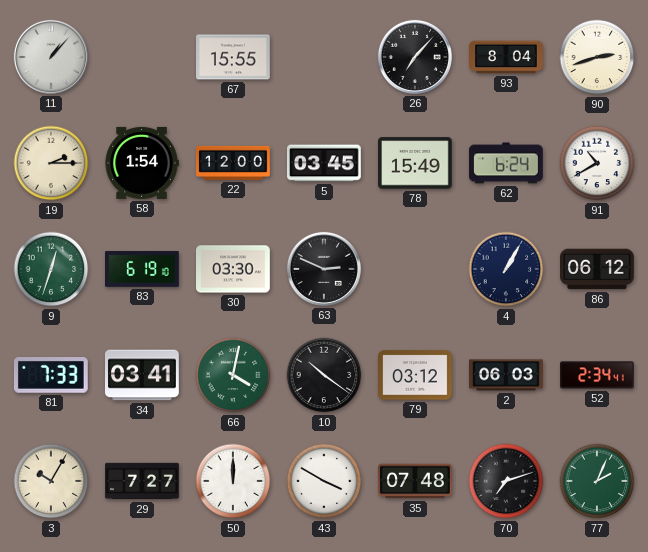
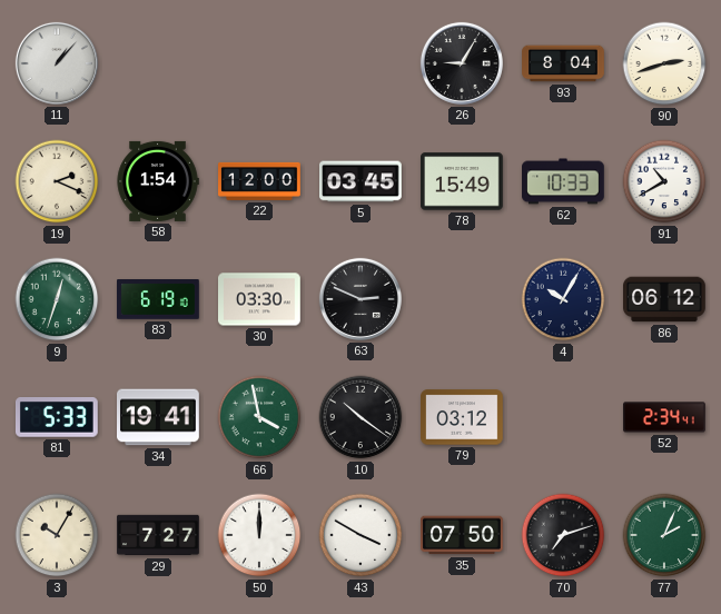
67: 15:55 -> none
26: 7:07 -> 9:05
19: 2:15 -> 2:19
62: 6:24 -> 10:33
4: 1:05 -> 10:05
81: 7:33 -> 5:33
34: 03:41 -> 19:41
66: 4:02 -> 3:58
2: 06:03 -> none
35: 07:48 -> 07:50
